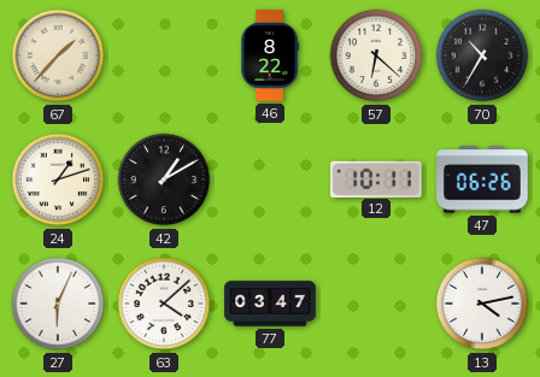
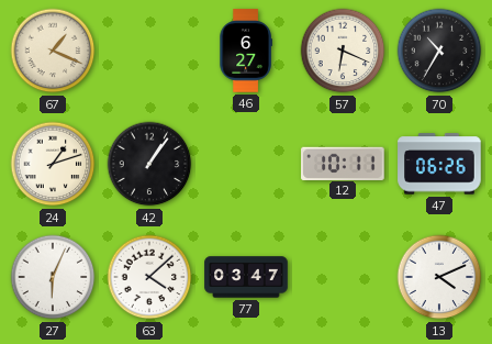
67: 1:37 -> 1:19
46: 8:22 -> 6:27
57: 6:22 -> 6:19
42: 1:10 -> 1:06
13: 4:13 -> 4:11
